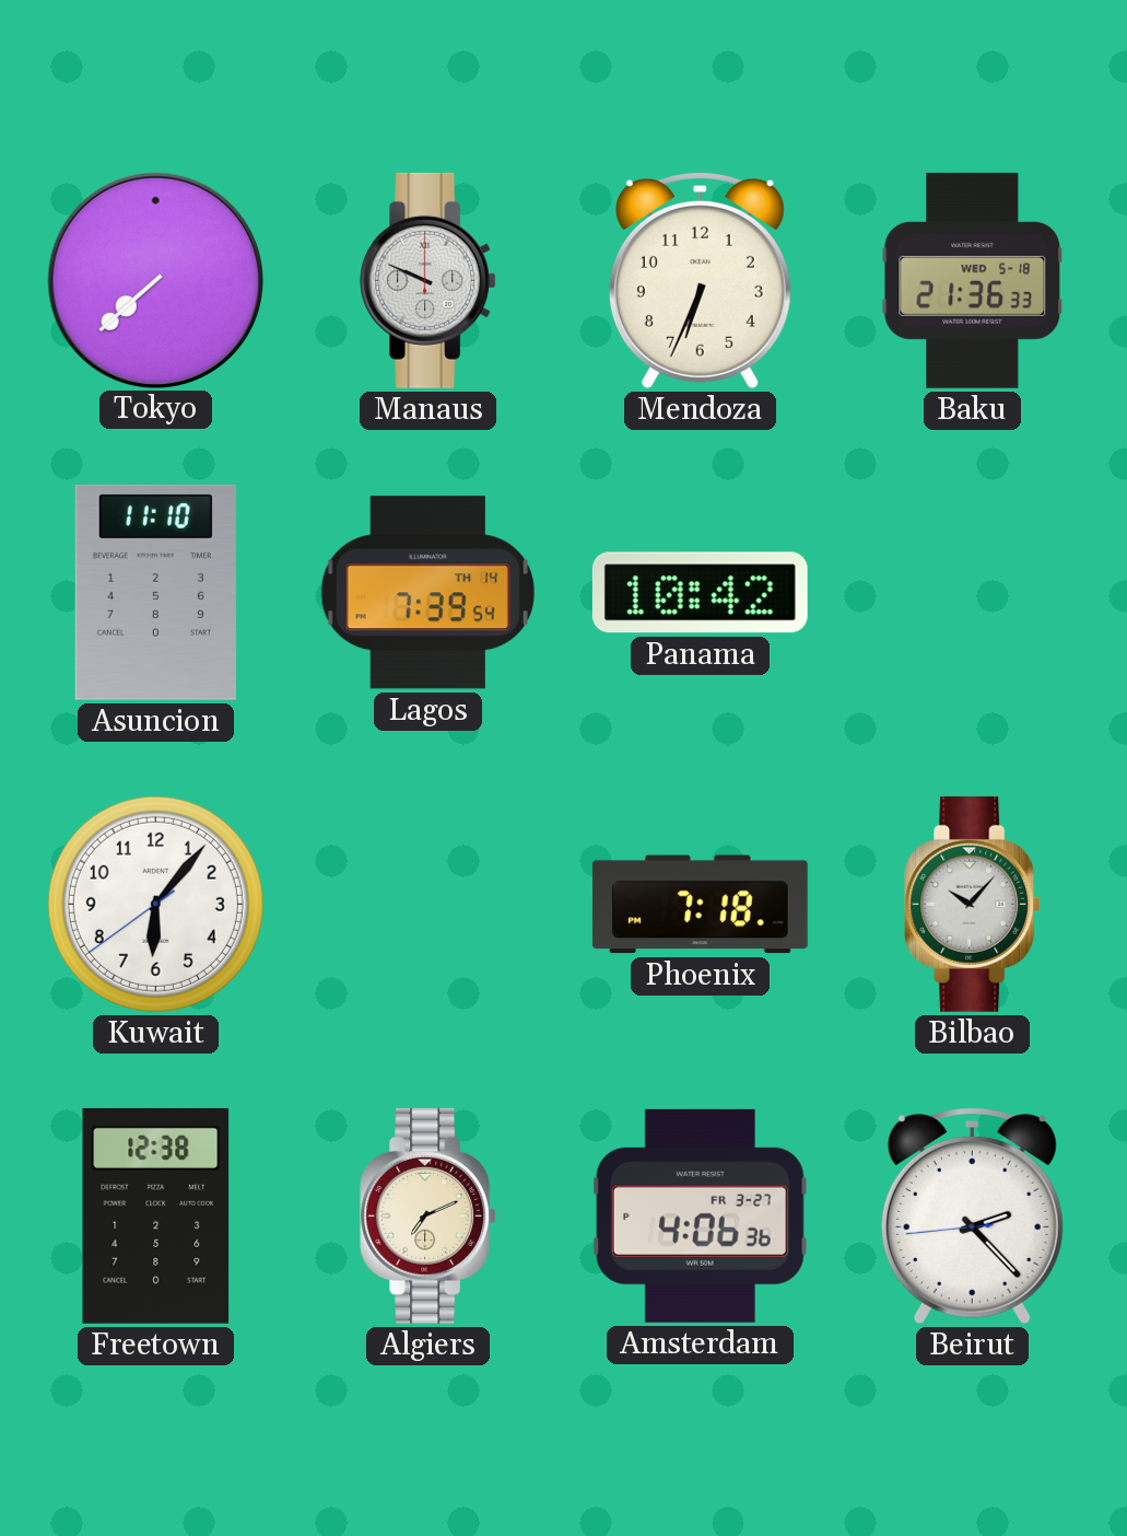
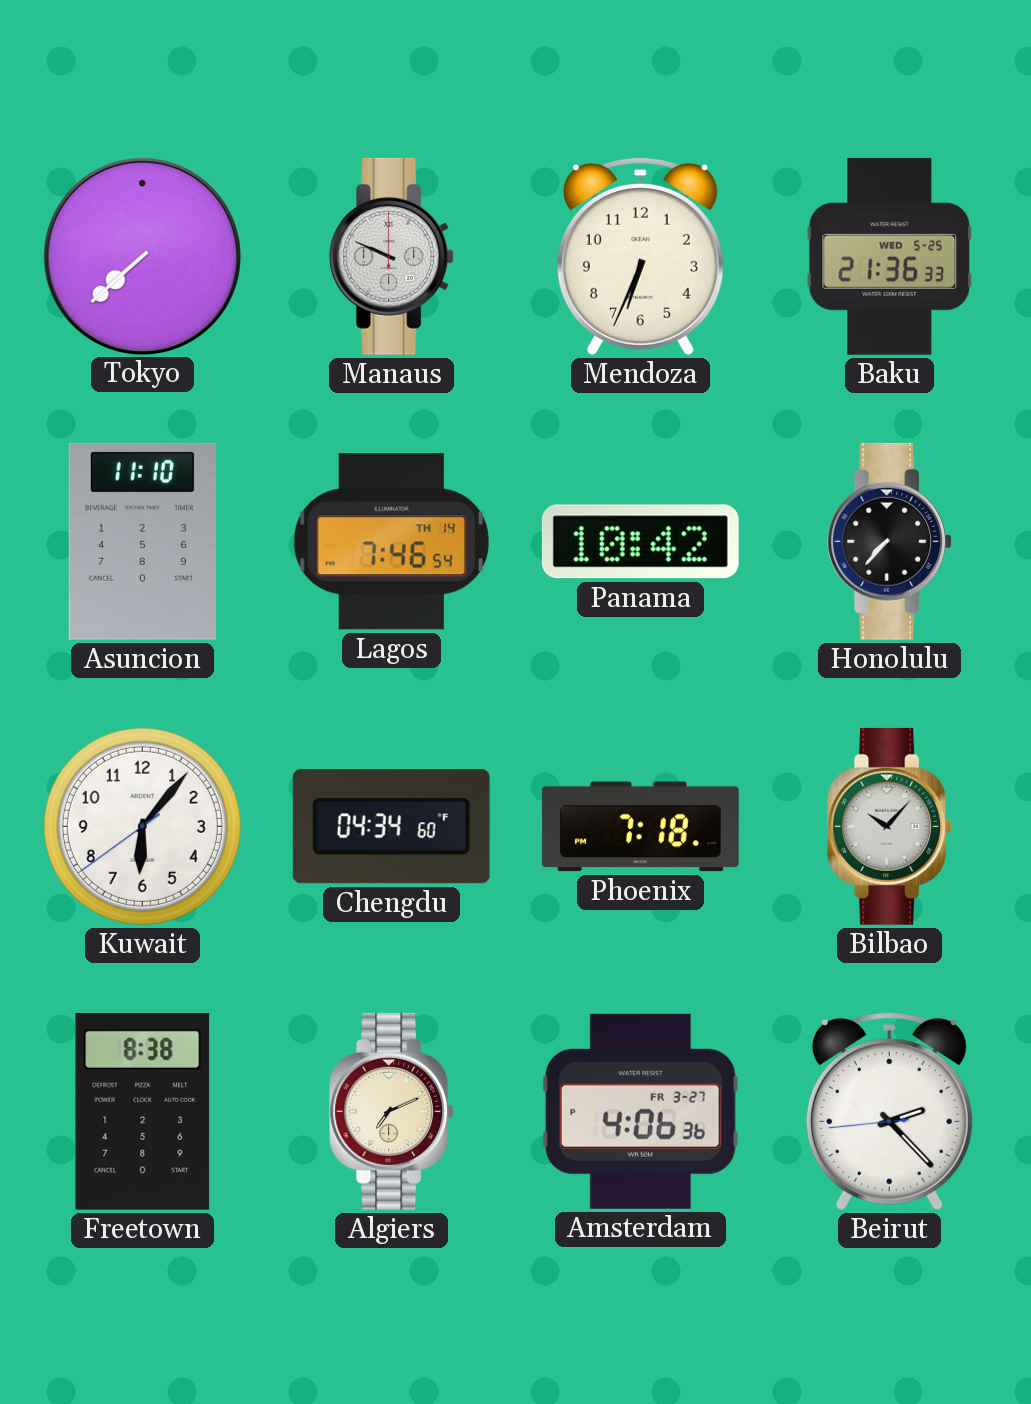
Baku date: WED 5-18 -> WED 5-25
Lagos: 7:39 -> 7:46
Honolulu: none -> 7:37
Chengdu: none -> 04:34
Freetown: 12:38 -> 8:38
